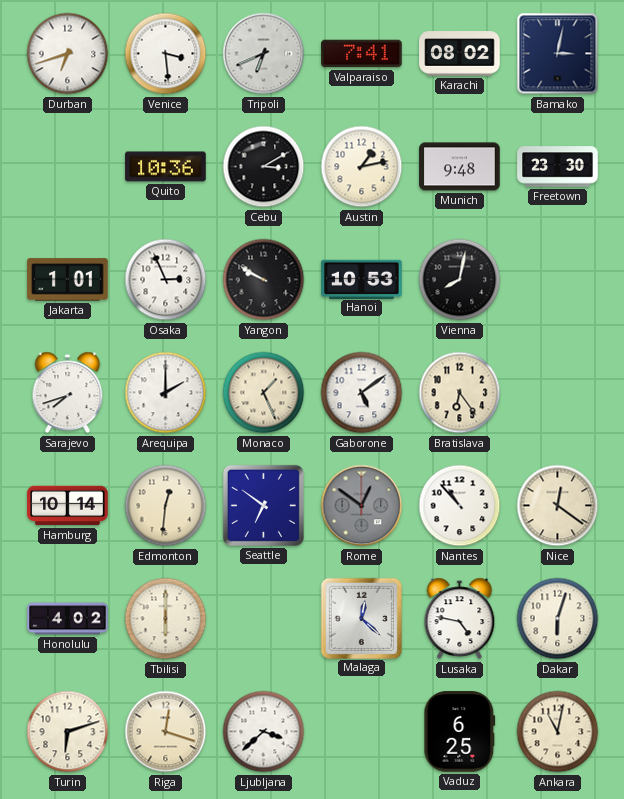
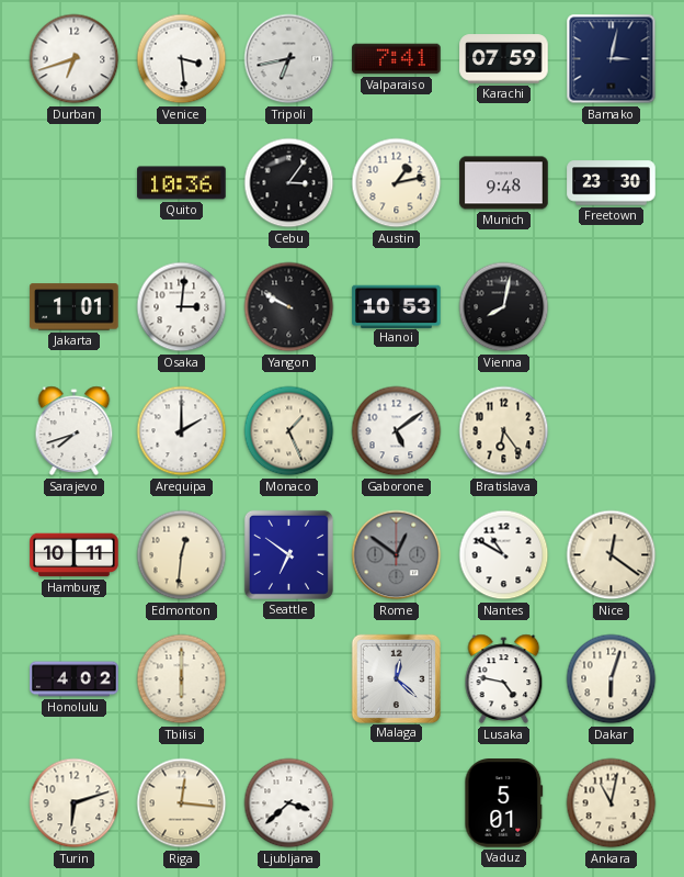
Tripoli: 6:41 -> 6:43
Karachi: 08:02 -> 07:59
Cebu: 3:10 -> 3:06
Osaka: 2:56 -> 3:01
Hamburg: 10:14 -> 10:11
Nantes: 10:53 -> 10:50
Riga: 12:18 -> 12:16
Vaduz: 6:25 -> 5:01
